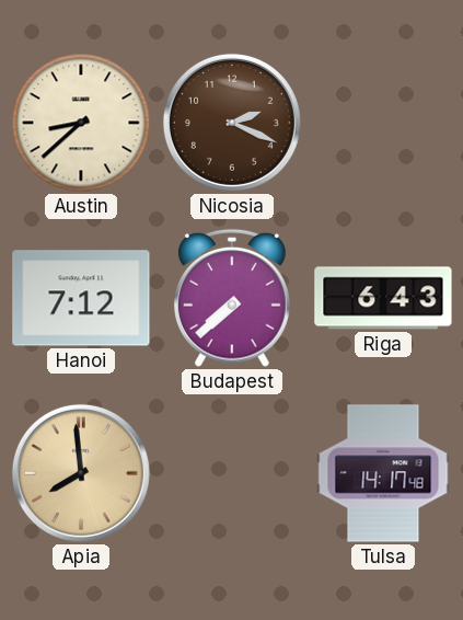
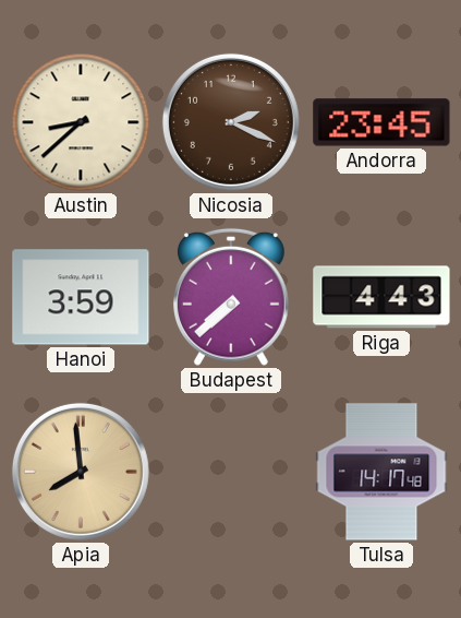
Andorra: none -> 23:45
Hanoi: 7:12 -> 3:59
Riga: 6:43 -> 4:43
